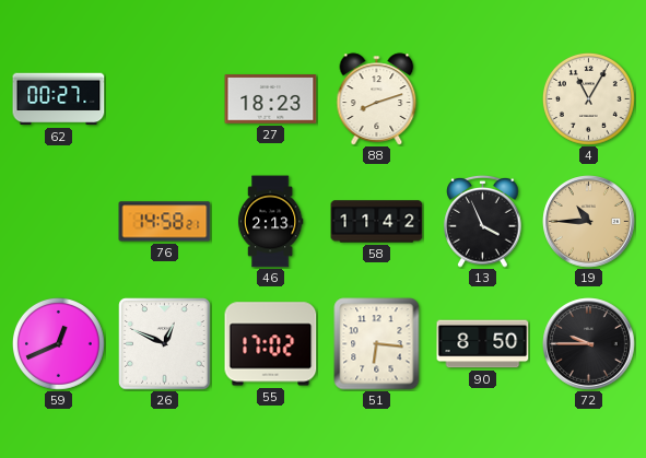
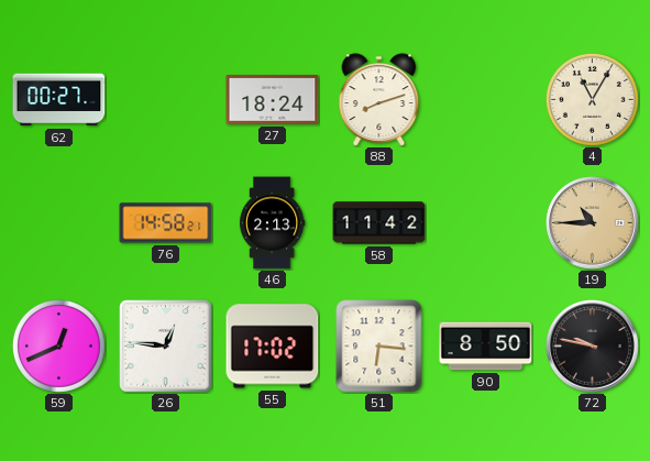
27: 18:23 -> 18:24
13: 3:56 -> none
26: 12:49 -> 12:46
72: 9:45 -> 9:47
